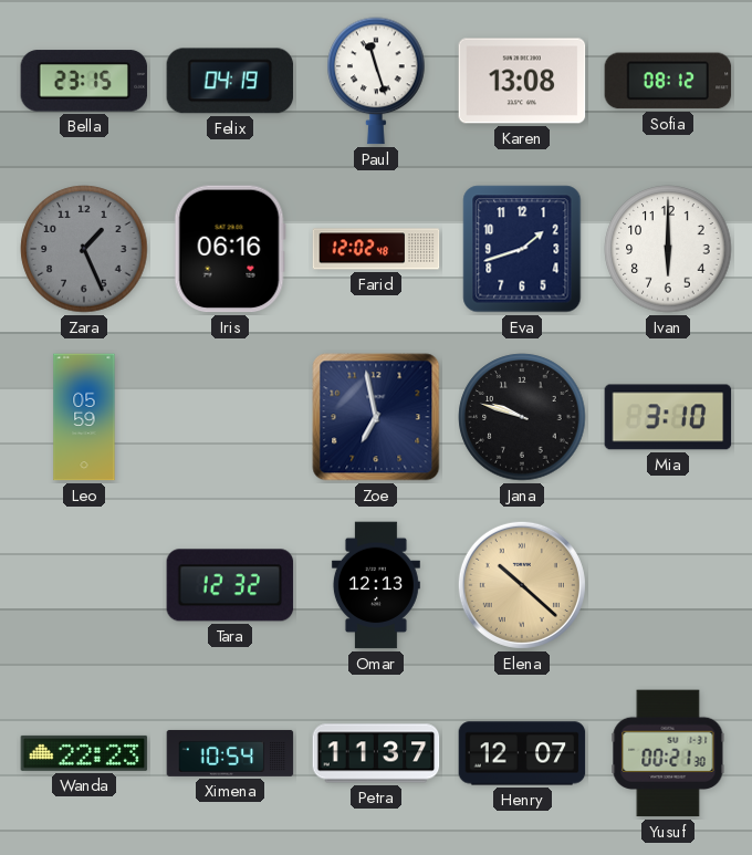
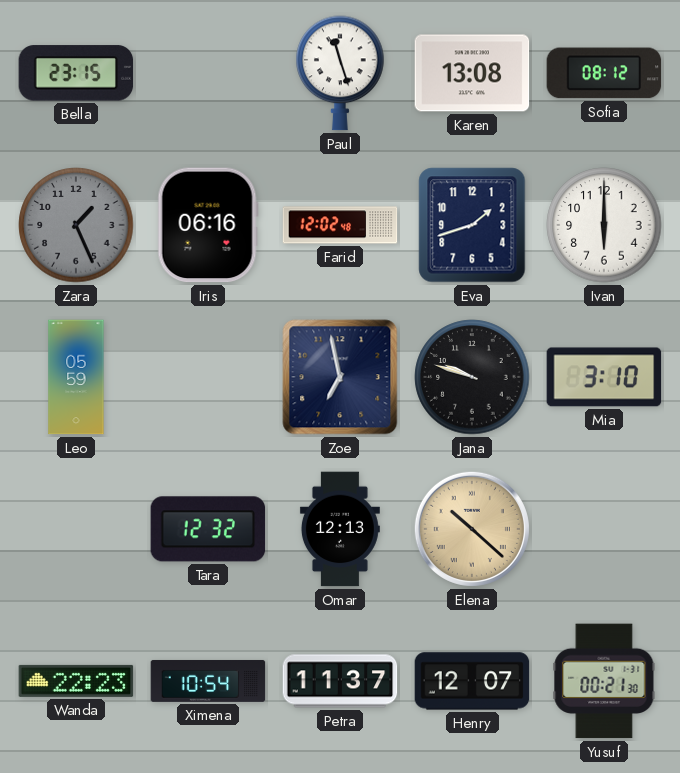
Felix: 04:19 -> none
